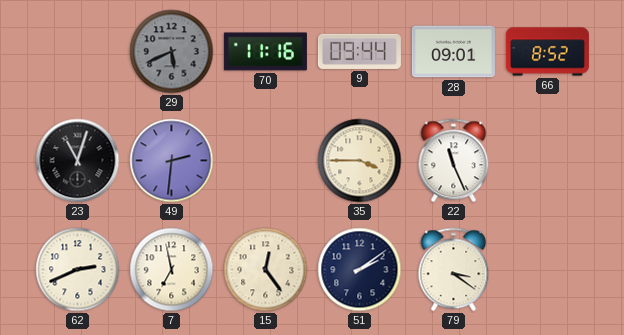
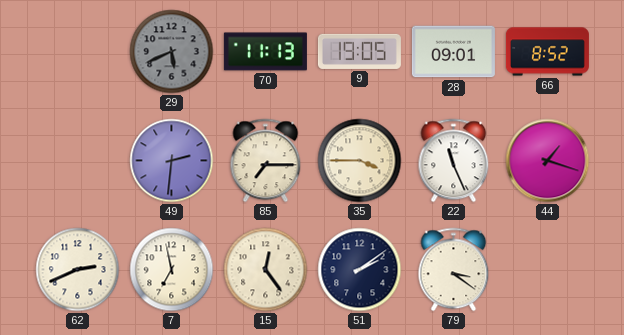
70: 11:16 -> 11:13
9: 09:44 -> 19:05
23: 11:03 -> none
85: none -> 7:15
44: none -> 1:18
